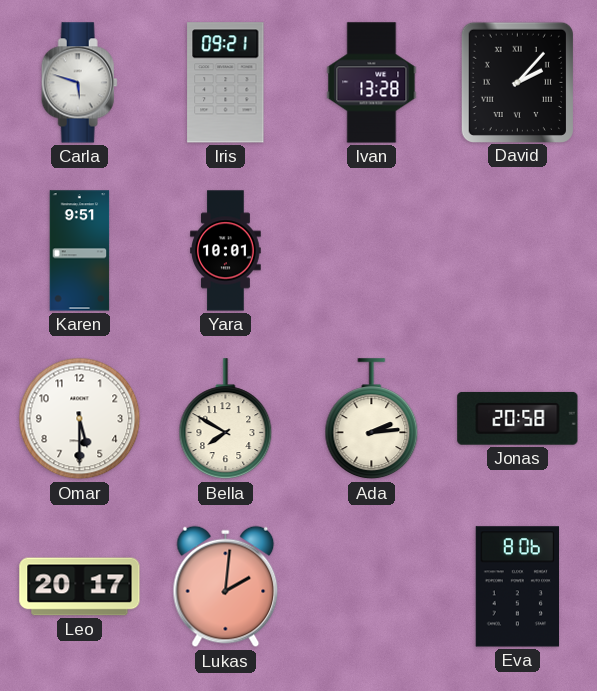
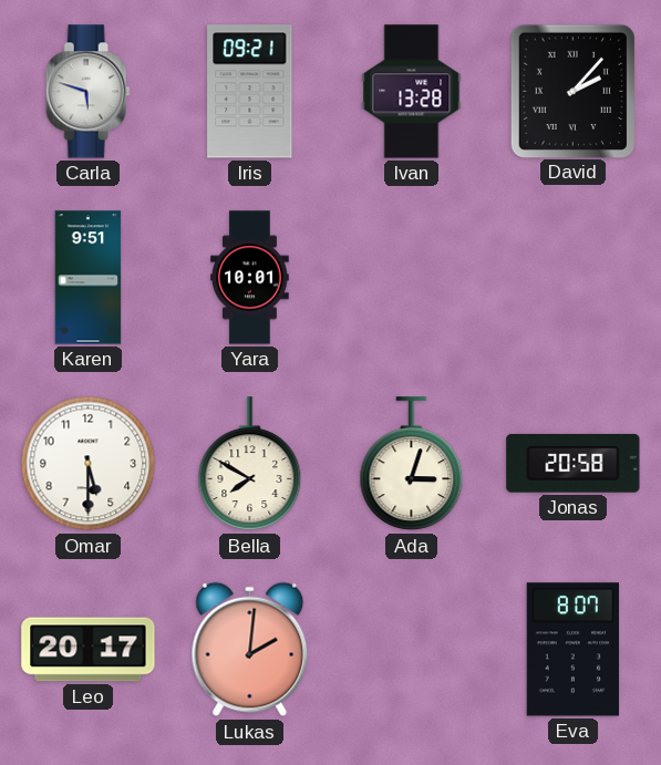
Ada: 2:14 -> 3:03
Eva: 8:06 -> 8:07
